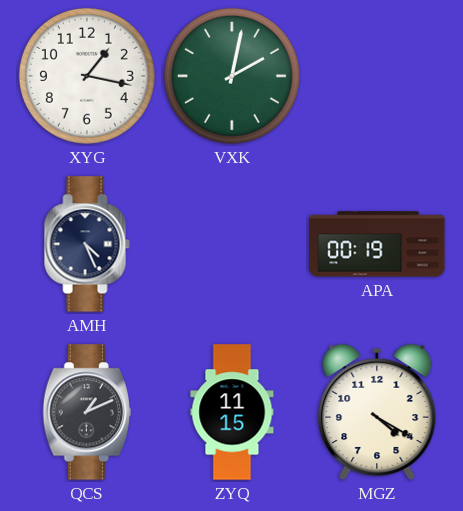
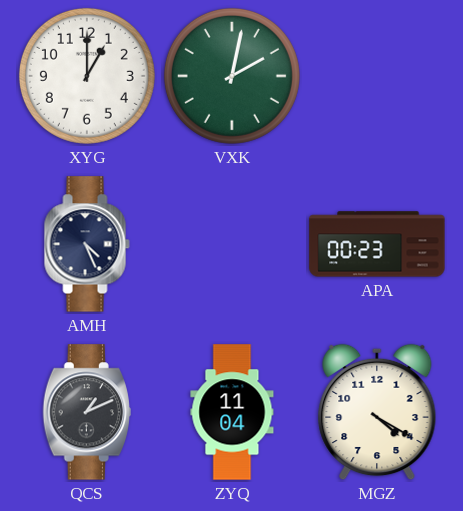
XYG: 1:17 -> 1:00
APA: 00:19 -> 00:23
ZYQ: 11:15 -> 11:04
